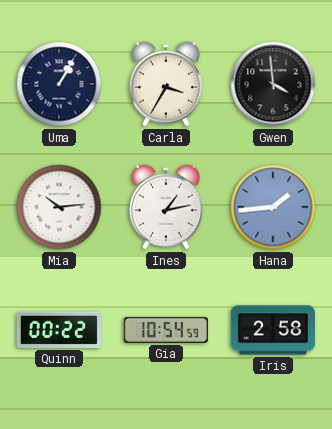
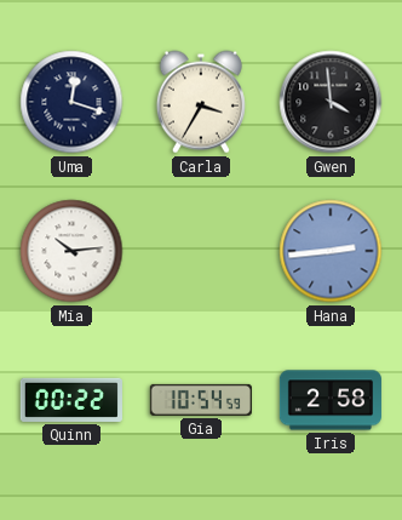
Uma: 1:05 -> 12:18
Ines: 1:13 -> none
Hana: 1:44 -> 2:44
